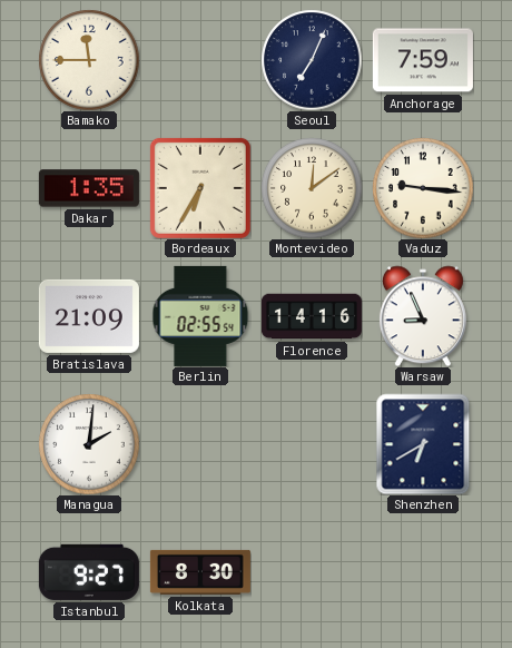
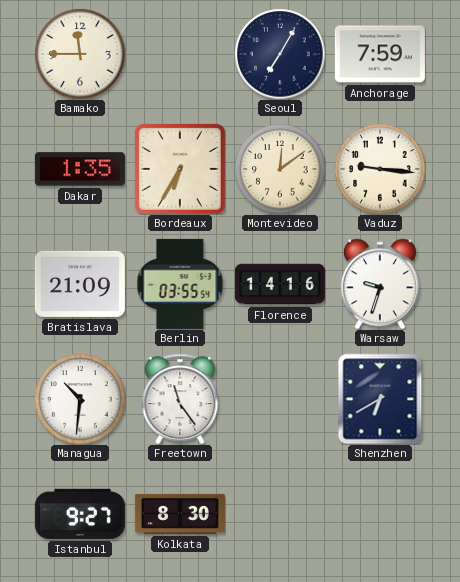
Seoul: 7:04 -> 7:05
Berlin: 02:55 -> 03:55
Warsaw: 8:56 -> 9:33
Managua: 2:01 -> 10:31
Freetown: none -> 11:24
